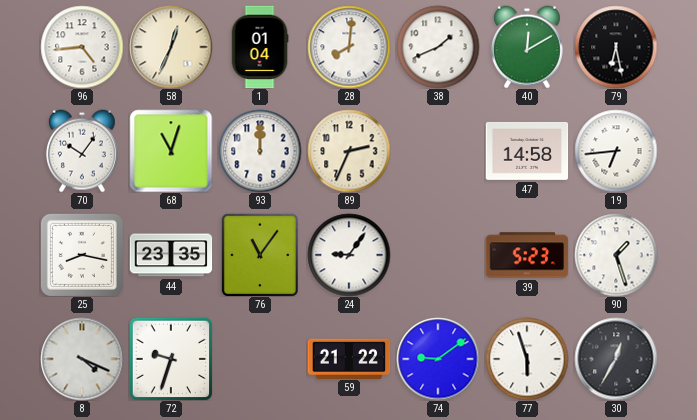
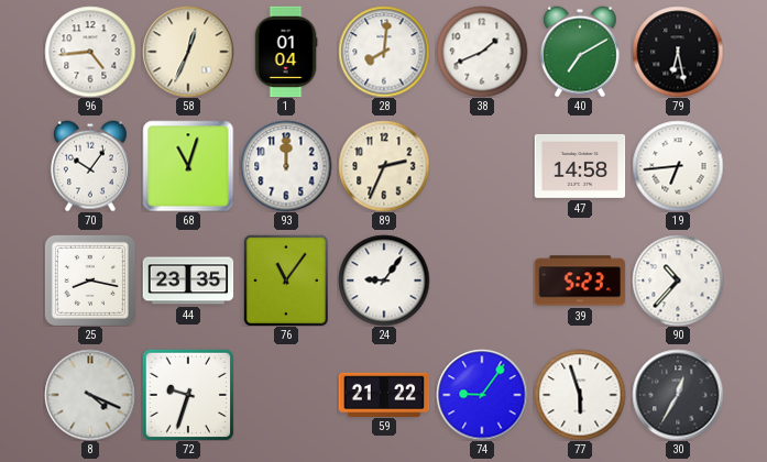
40: 12:10 -> 7:10
90: 1:27 -> 10:37
74: 9:09 -> 9:06
